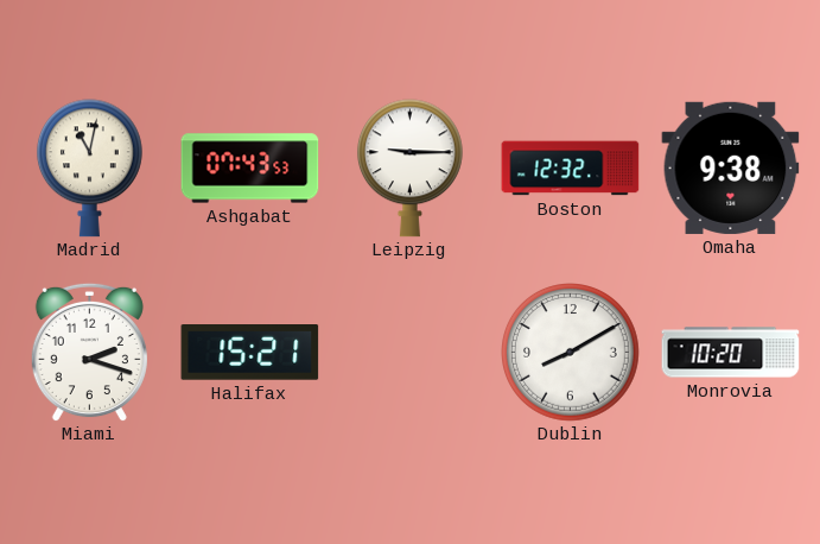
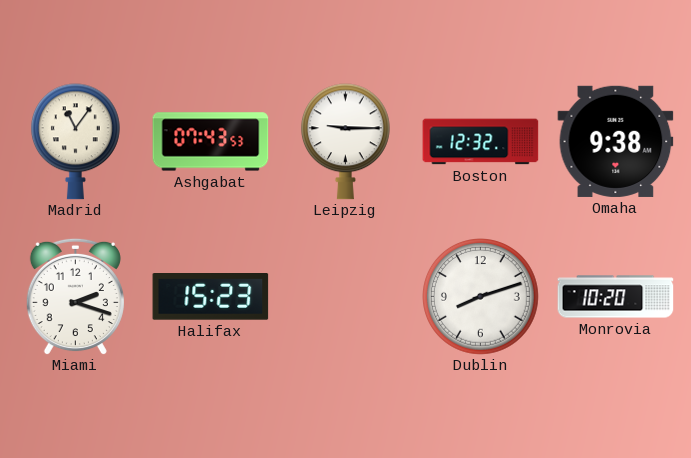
Madrid: 11:02 -> 11:06
Halifax: 15:21 -> 15:23
Dublin: 8:10 -> 8:12
